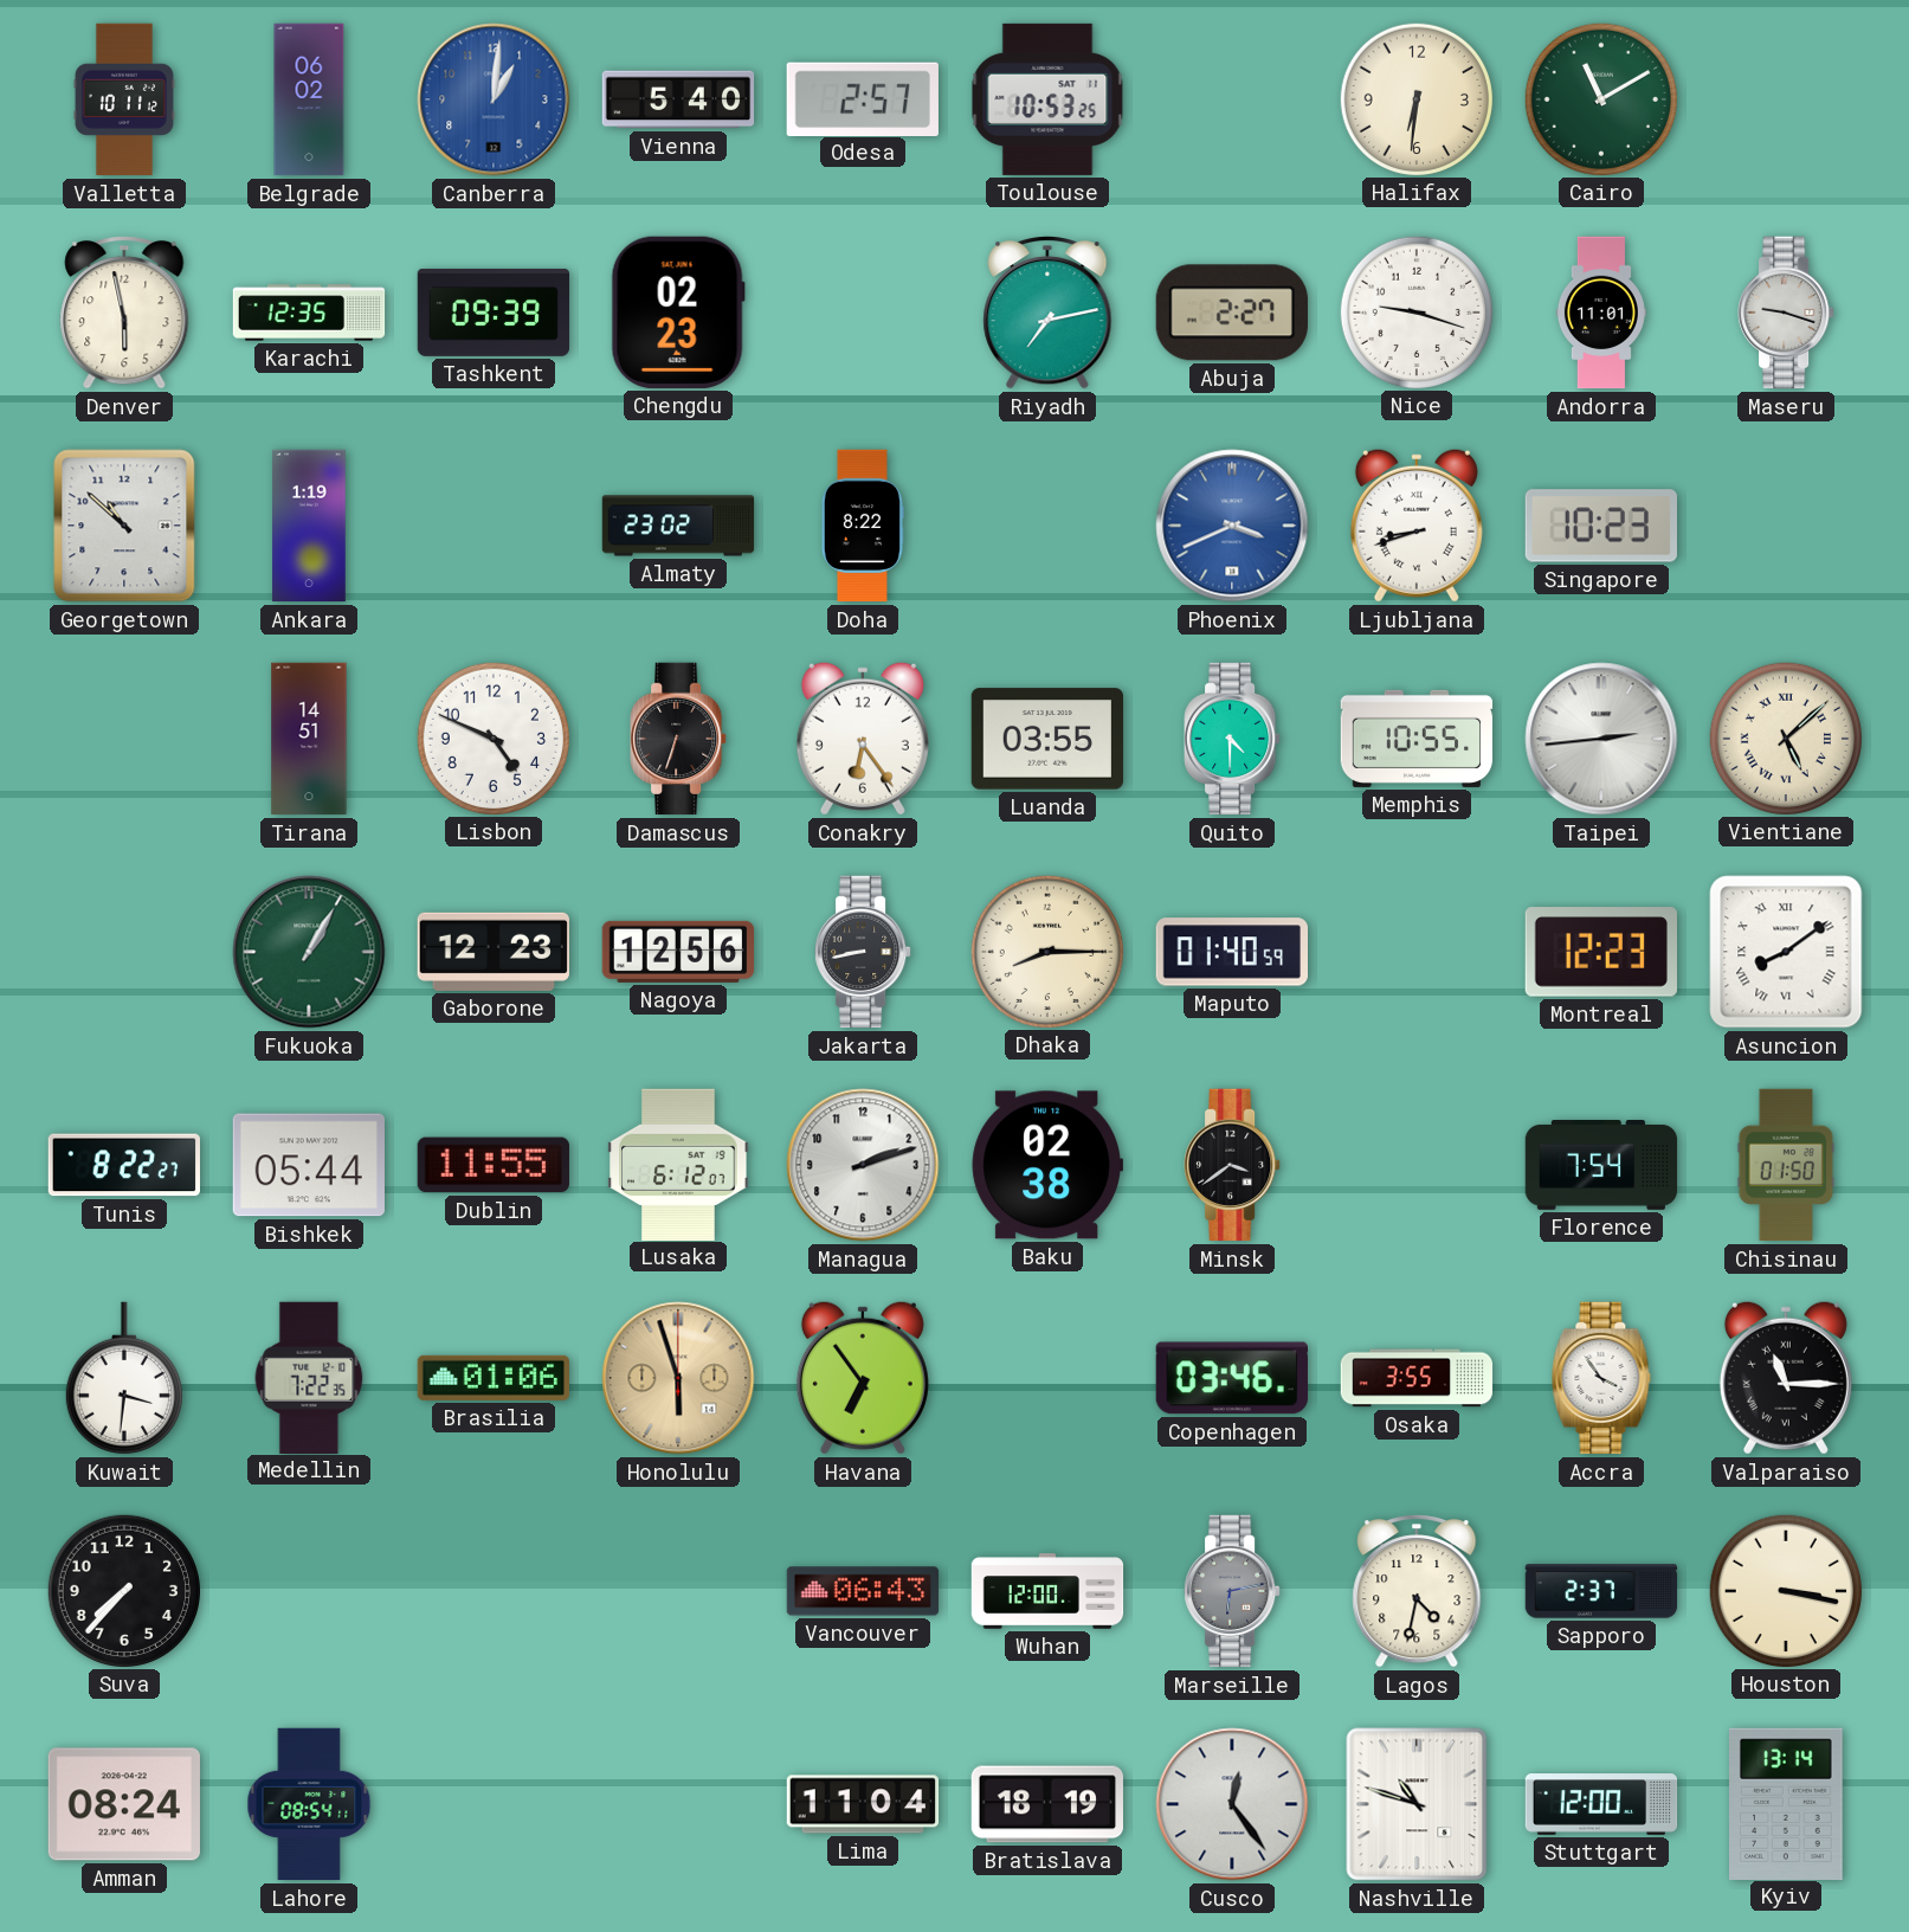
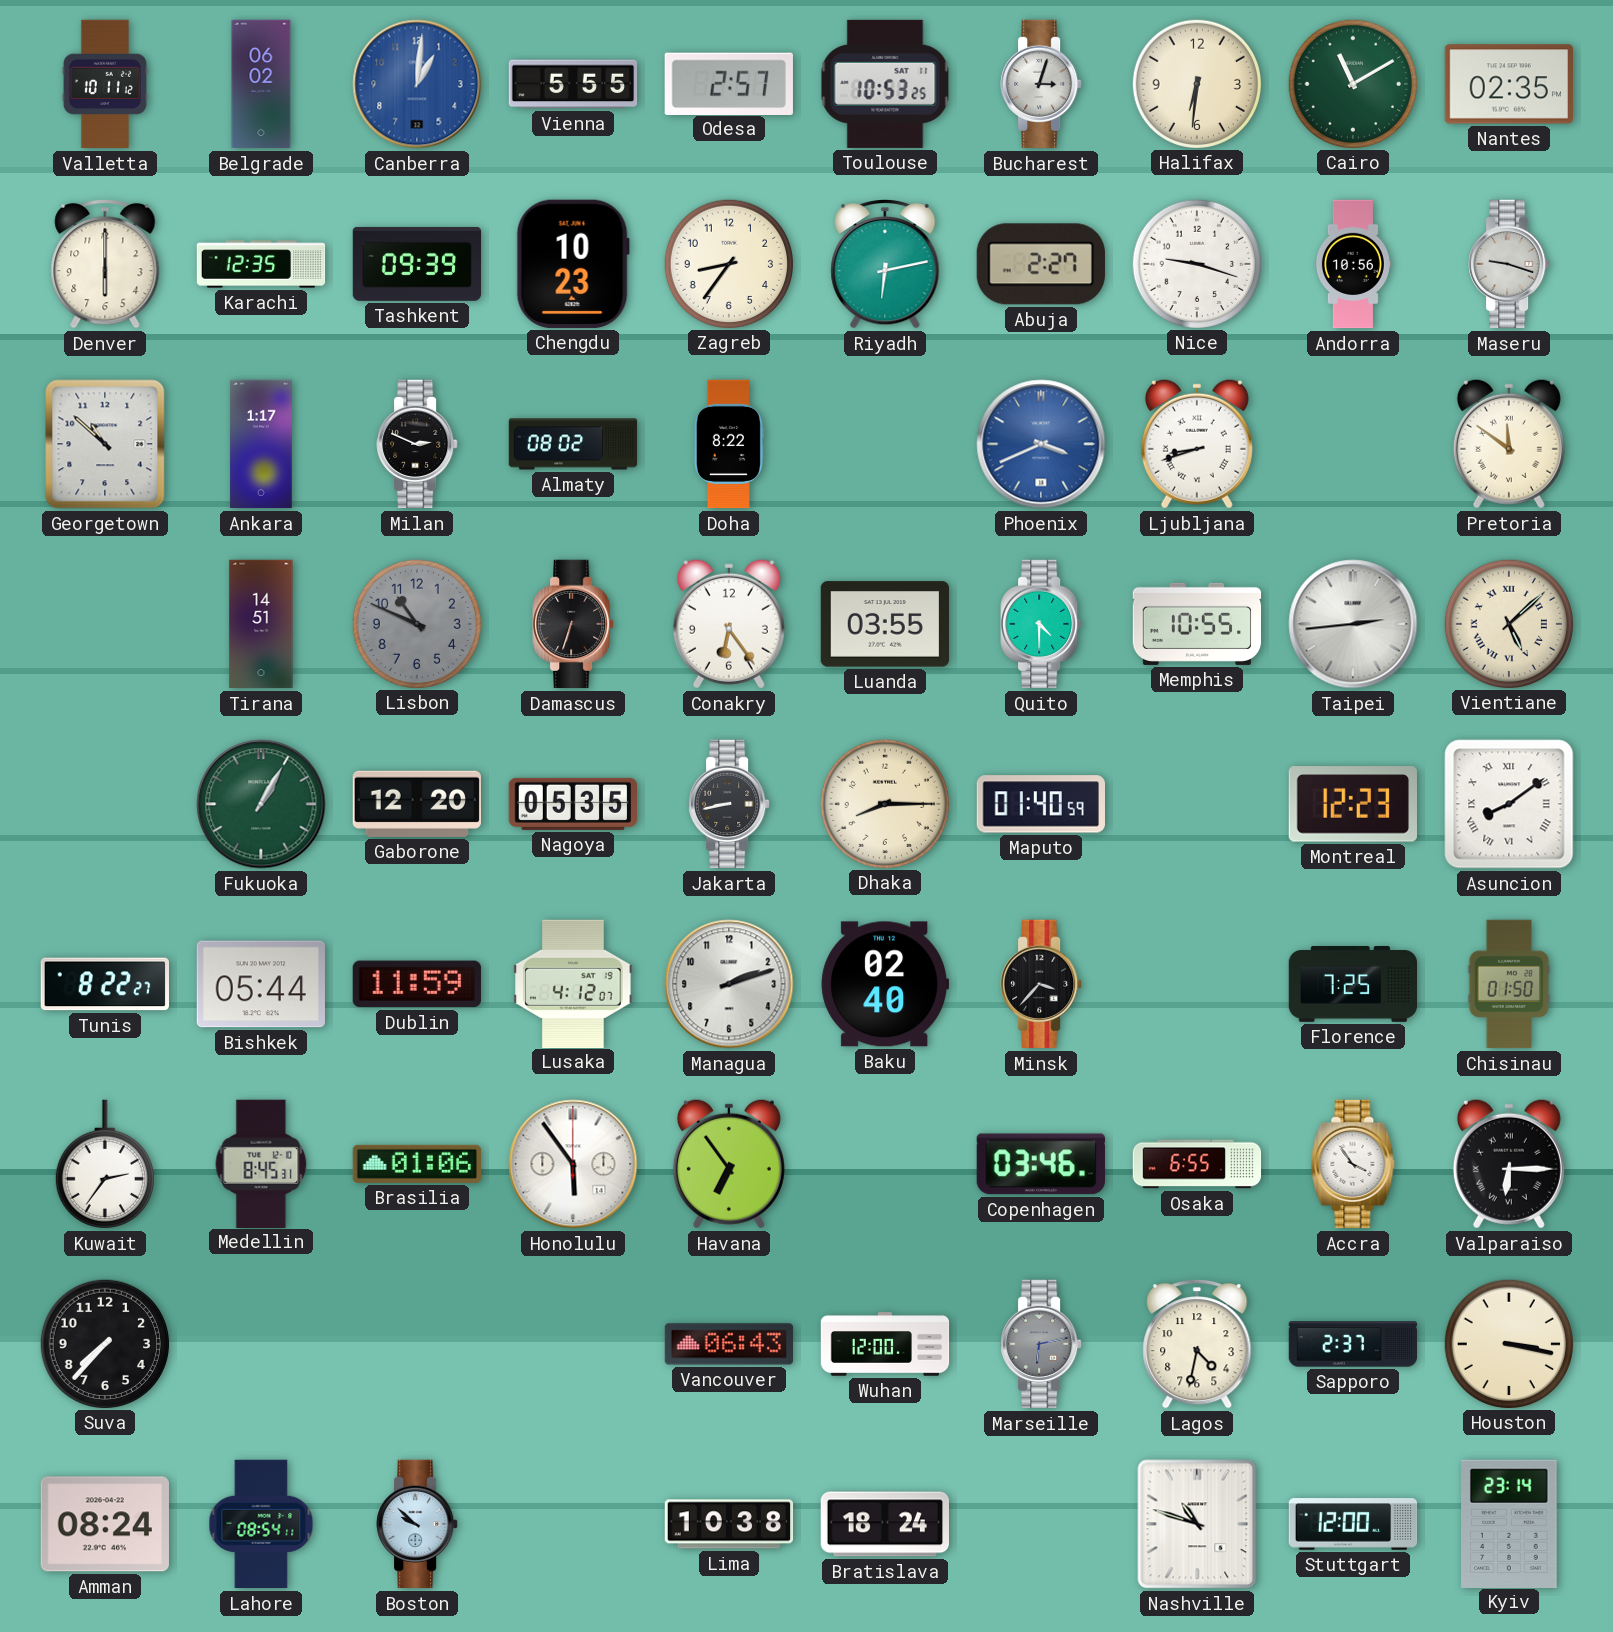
Vienna: 5:40 -> 5:55
Bucharest: none -> 3:03
Nantes: none -> 02:35
Denver: 5:58 -> 6:00
Chengdu: 02:23 -> 10:23
Zagreb: none -> 8:36
Riyadh: 7:13 -> 6:13
Andorra: 11:01 -> 10:56
Ankara: 1:19 -> 1:17
Milan: none -> 2:49
Almaty: 23:02 -> 08:02
Singapore: 10:23 -> none
Pretoria: none -> 11:51
Lisbon: 4:49 -> 10:49
Lisbon dial: white -> grey
Gaborone: 12:23 -> 12:20
Nagoya: 12:56 -> 05:35
Dublin: 11:55 -> 11:59
Lusaka: 6:12 -> 4:12
Baku: 02:38 -> 02:40
Minsk: 3:39 -> 3:37
Florence: 7:54 -> 7:25
Kuwait: 3:31 -> 2:36
Medellin: 7:22 -> 8:45
Honolulu: 5:57 -> 5:54
Honolulu dial: champagne -> white
Osaka: 3:55 -> 6:55
Valparaiso: 11:15 -> 6:15
Boston: none -> 9:52
Lima: 11:04 -> 10:38
Bratislava: 18:19 -> 18:24
Cusco: 12:24 -> none
Kyiv: 13:14 -> 23:14
